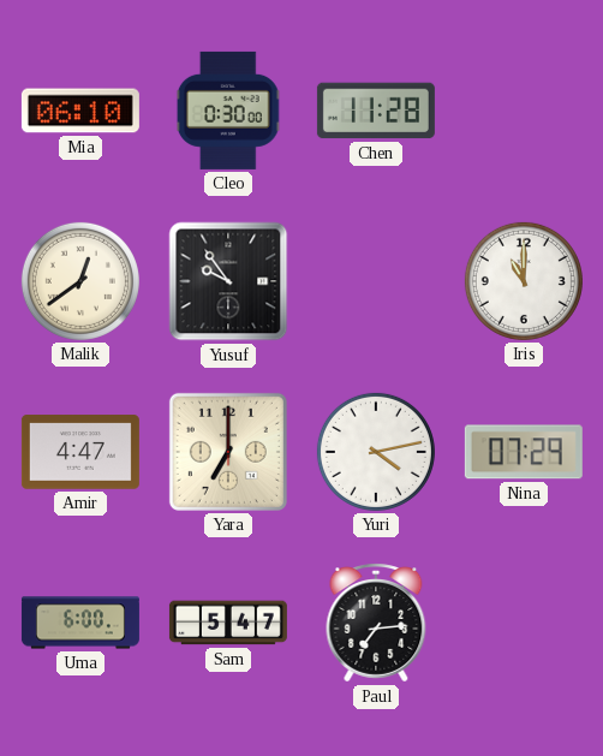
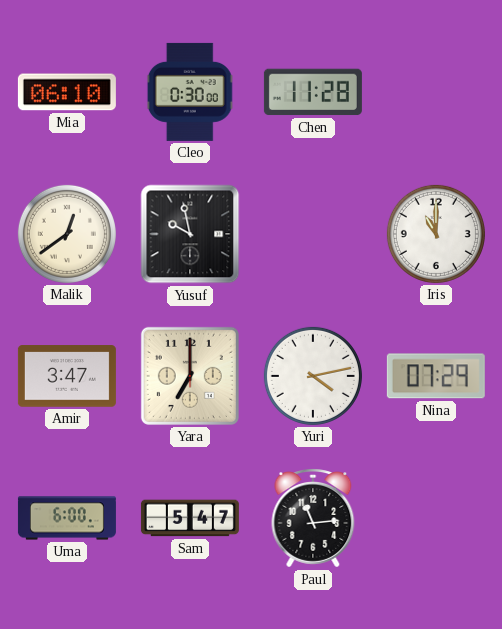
Yusuf: 9:54 -> 9:58
Amir: 4:47 -> 3:47
Paul: 7:14 -> 11:14
